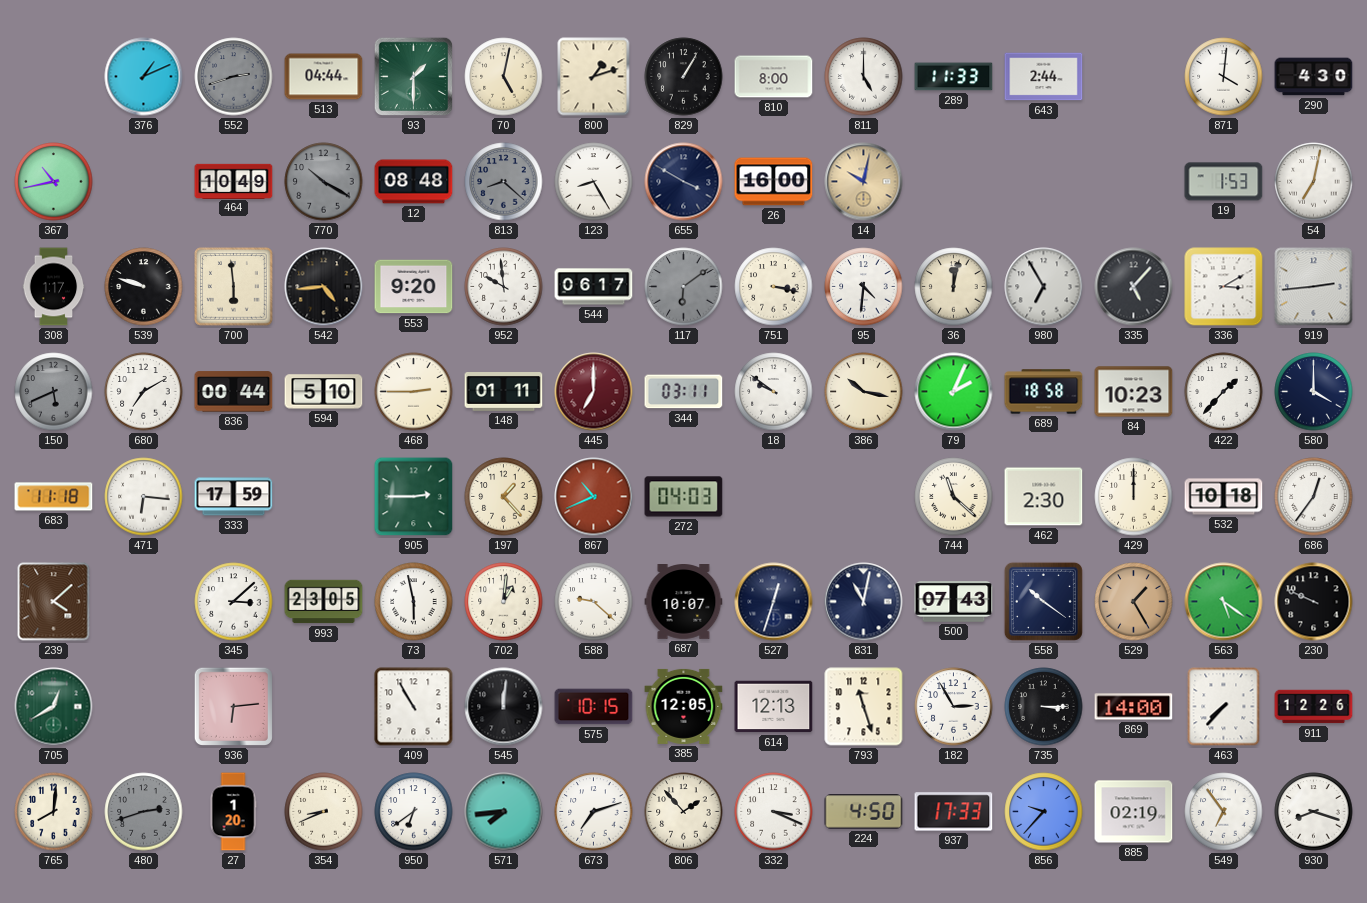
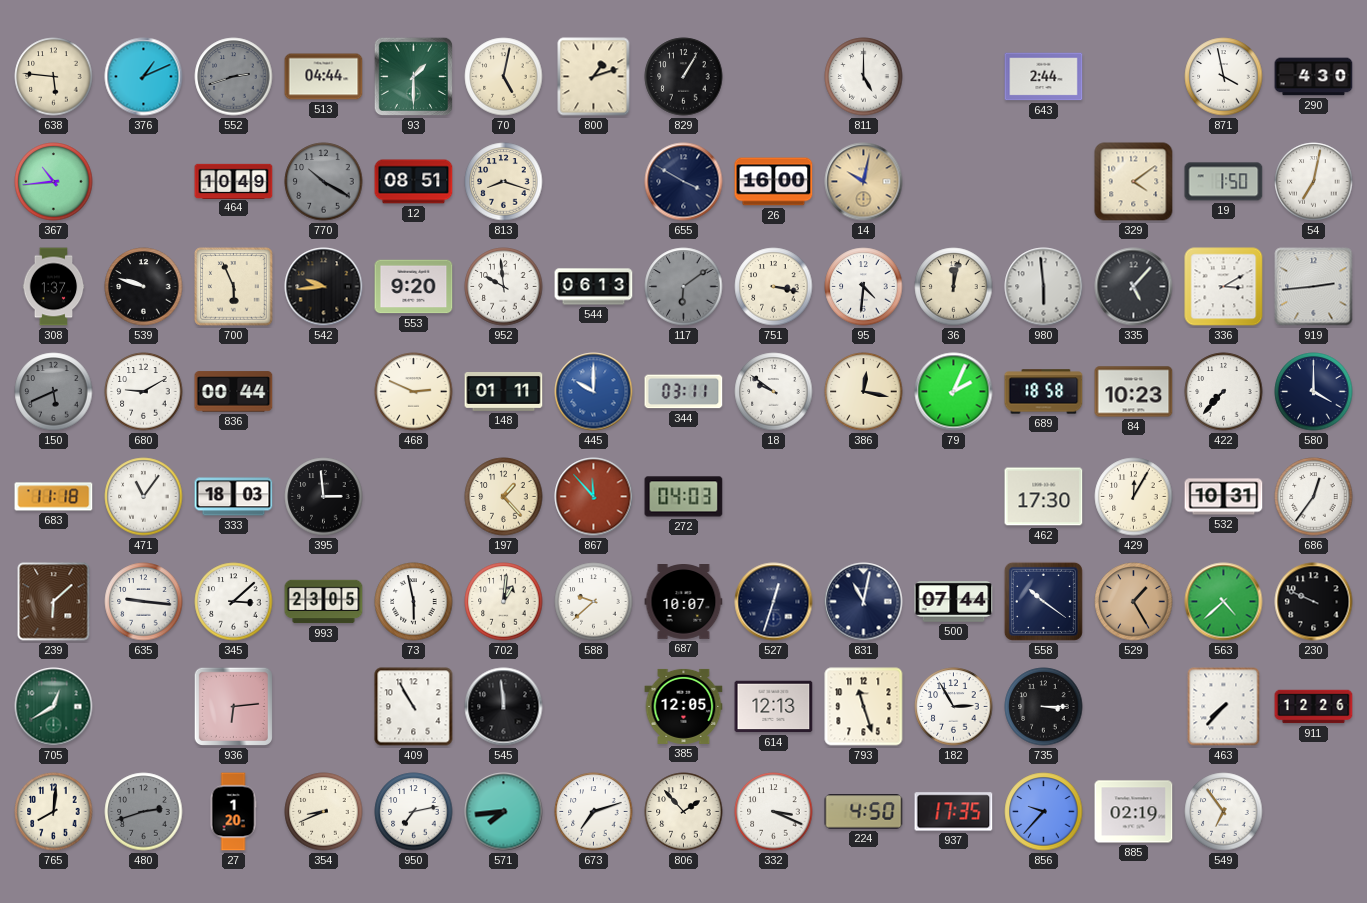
638: none -> 5:46
810: 8:00 -> none
289: 11:33 -> none
871: 4:01 -> 3:58
367: 10:43 -> 10:44
12: 08:48 -> 08:51
813: 8:22 -> 8:18
813 dial: grey -> cream
123: 8:25 -> none
329: none -> 4:09
19: 1:53 -> 1:50
308: 1:17 -> 1:37
700: 5:59 -> 5:56
542: 4:44 -> 9:44
544: 06:17 -> 06:13
980: 6:55 -> 5:59
680: 7:10 -> 9:10
594: 5:10 -> none
468: 2:45 -> 2:49
445: 7:00 -> 10:00
445 dial: burgundy -> blue
386: 10:17 -> 12:17
422: 1:37 -> 7:37
471: 6:16 -> 11:06
333: 17:59 -> 18:03
395: none -> 2:59
905: 2:45 -> none
867: 10:41 -> 11:53
744: 11:22 -> none
462: 2:30 -> 17:30
429: 12:00 -> 12:05
532: 10:18 -> 10:31
239: 4:08 -> 6:08
635: none -> 9:16
588: 9:22 -> 9:38
500: 07:43 -> 07:44
563: 5:21 -> 4:38
545: 12:01 -> 11:59
575: 10:15 -> none
869: 14:00 -> none
950: 6:39 -> 7:13
937: 17:33 -> 17:35
930: 8:18 -> none
